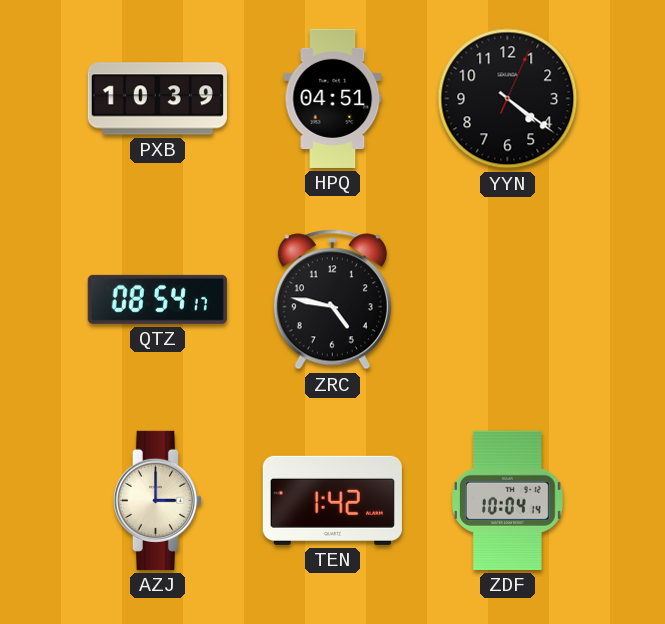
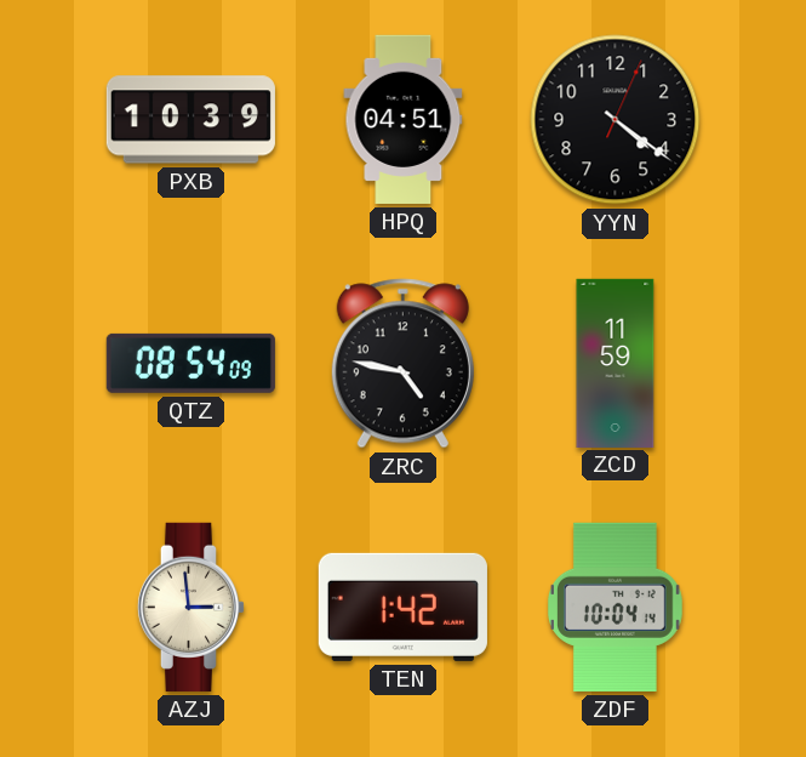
QTZ: 08:54:17 -> 08:54:09
ZCD: none -> 11:59
AZJ: 3:00 -> 2:59
